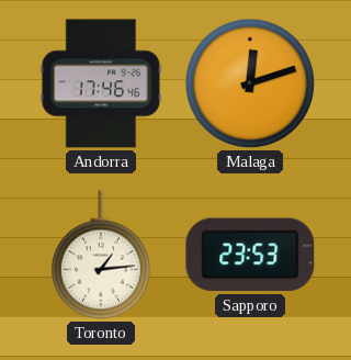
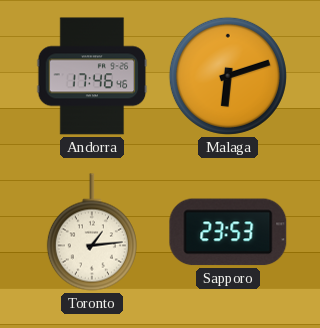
Malaga: 12:12 -> 6:12
